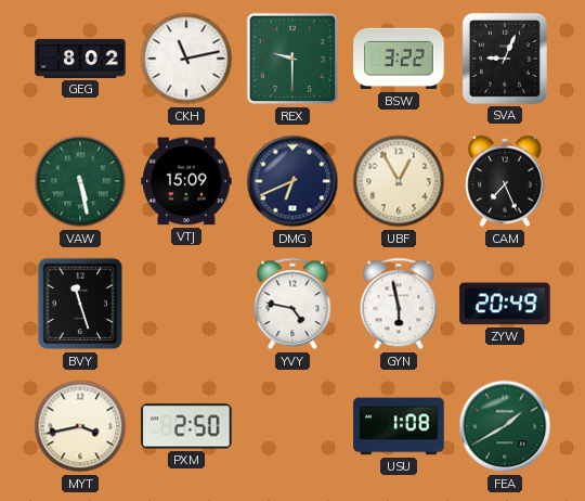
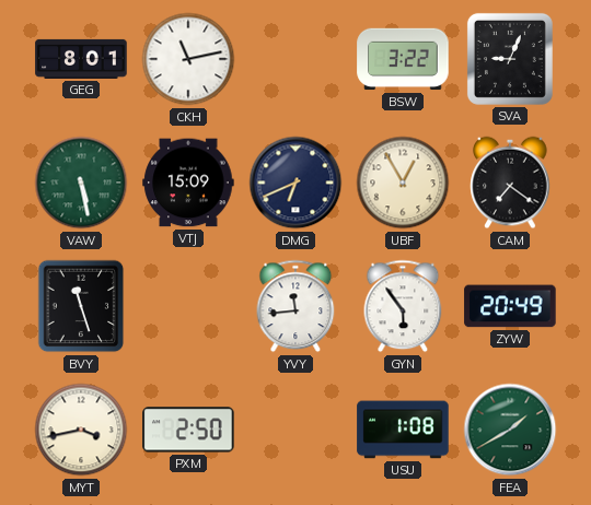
GEG: 8:02 -> 8:01
REX: 9:30 -> none
CAM: 7:26 -> 7:21
YVY: 4:47 -> 11:44
GYN: 5:58 -> 5:54
